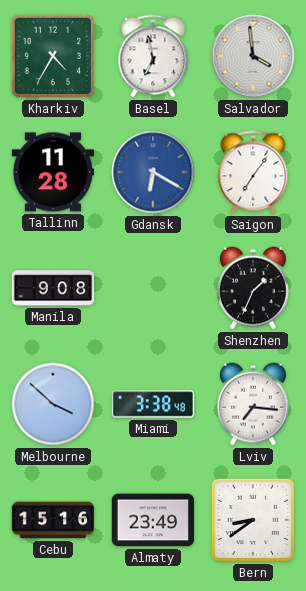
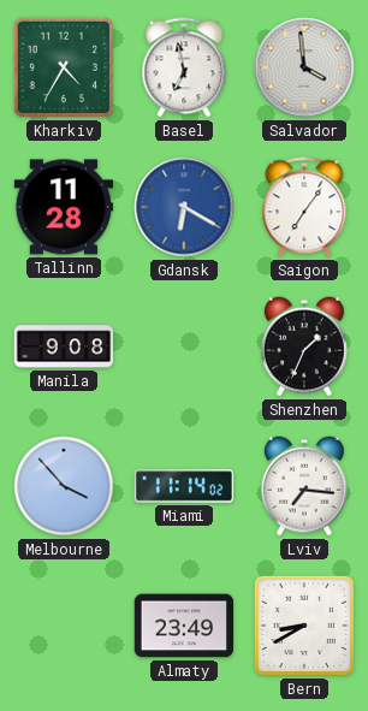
Melbourne: 3:52 -> 3:53
Miami: 3:38 -> 11:14
Cebu: 15:16 -> none
Bern: 8:39 -> 8:40
